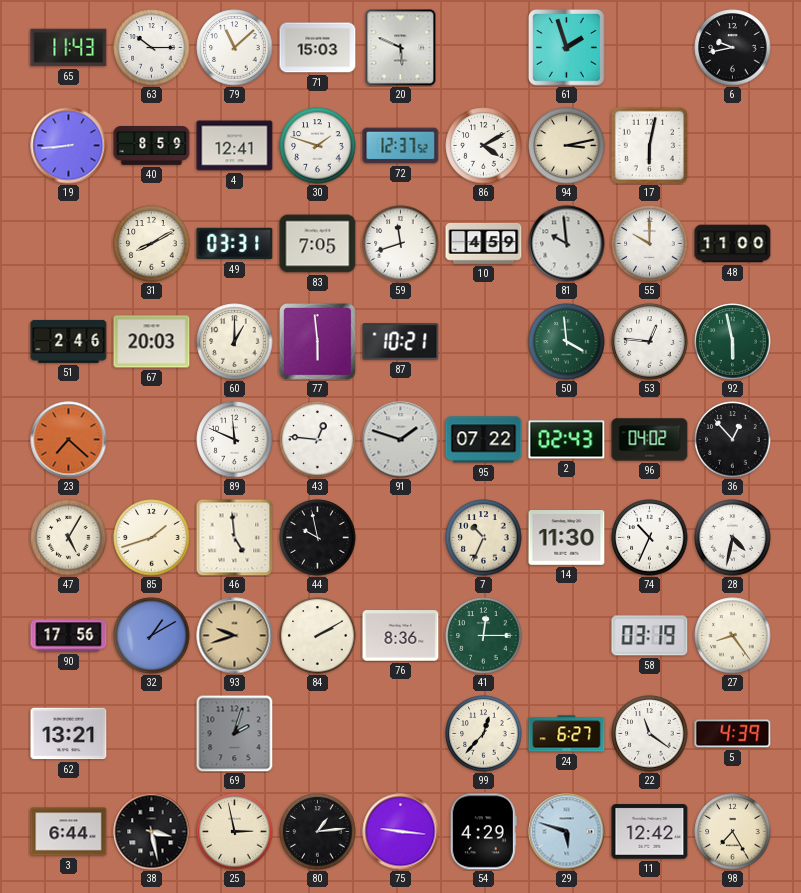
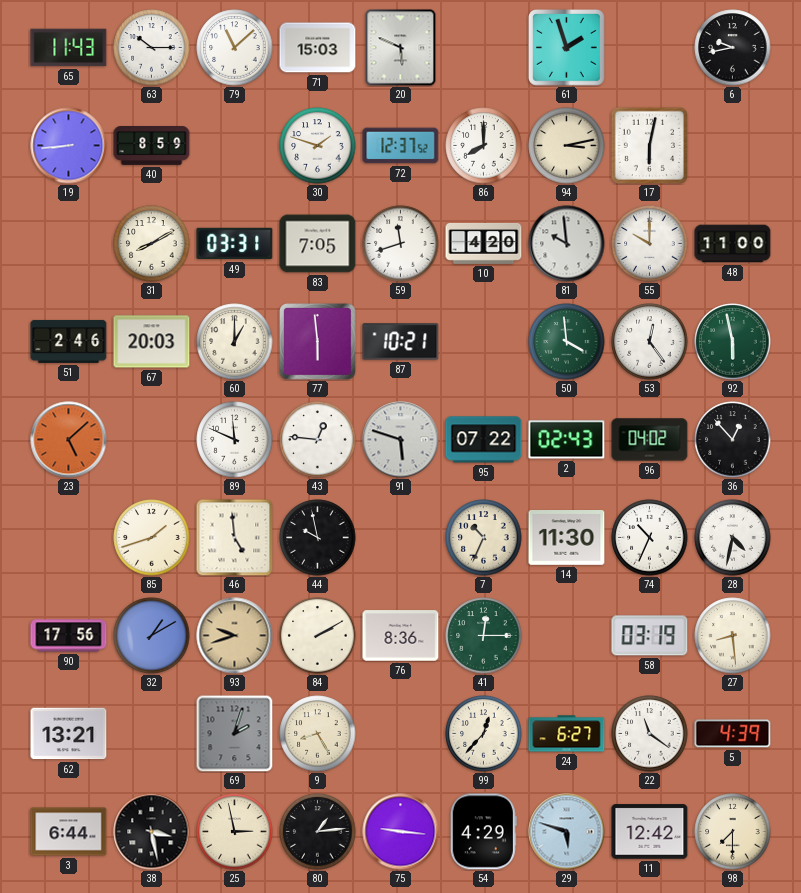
4: 12:41 -> none
86: 4:10 -> 8:00
10: 4:59 -> 4:20
53: 12:46 -> 12:24
23: 7:22 -> 5:08
91: 1:48 -> 5:48
47: 5:05 -> none
27: 8:24 -> 8:29
9: none -> 8:25
98: 7:25 -> 7:30
